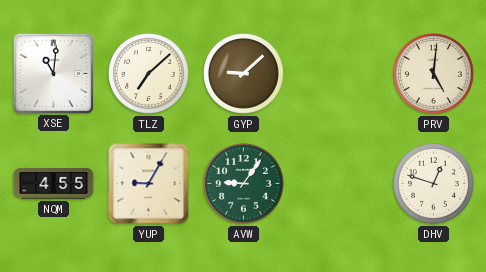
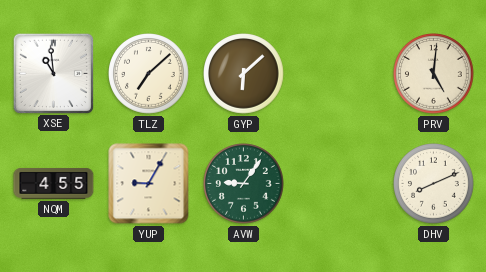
XSE: 11:01 -> 10:59
GYP: 9:08 -> 6:08
DHV: 12:48 -> 8:11
